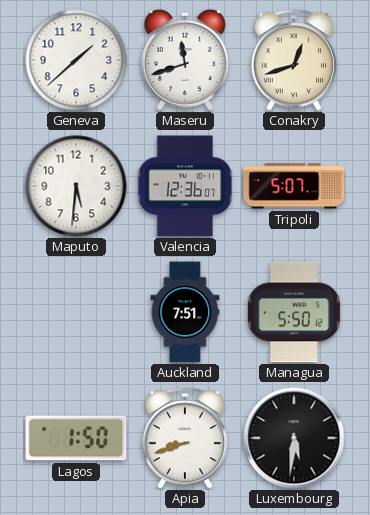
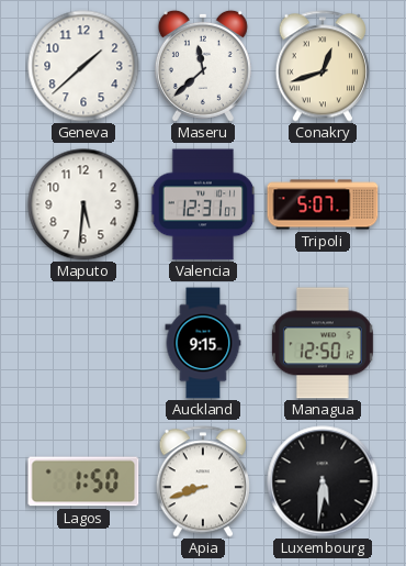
Maseru: 11:42 -> 11:38
Valencia: 12:36 -> 12:31
Auckland: 7:51 -> 9:15
Managua: 5:50 -> 12:50
